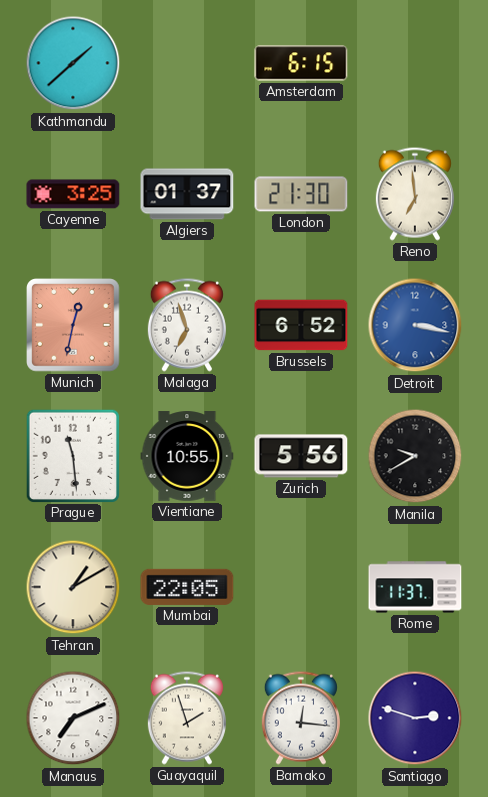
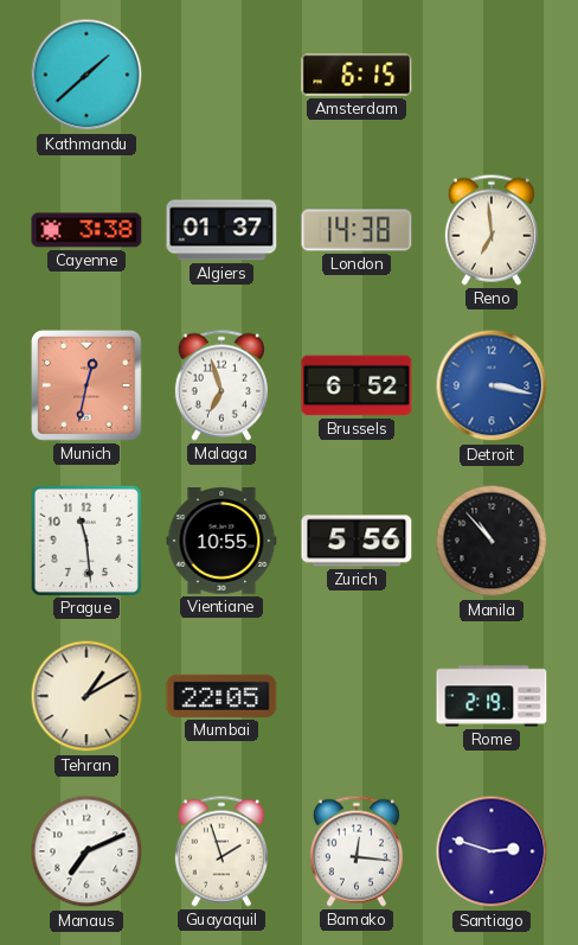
Cayenne: 3:25 -> 3:38
London: 21:30 -> 14:38
Manila: 9:40 -> 10:53
Rome: 11:37 -> 2:19
